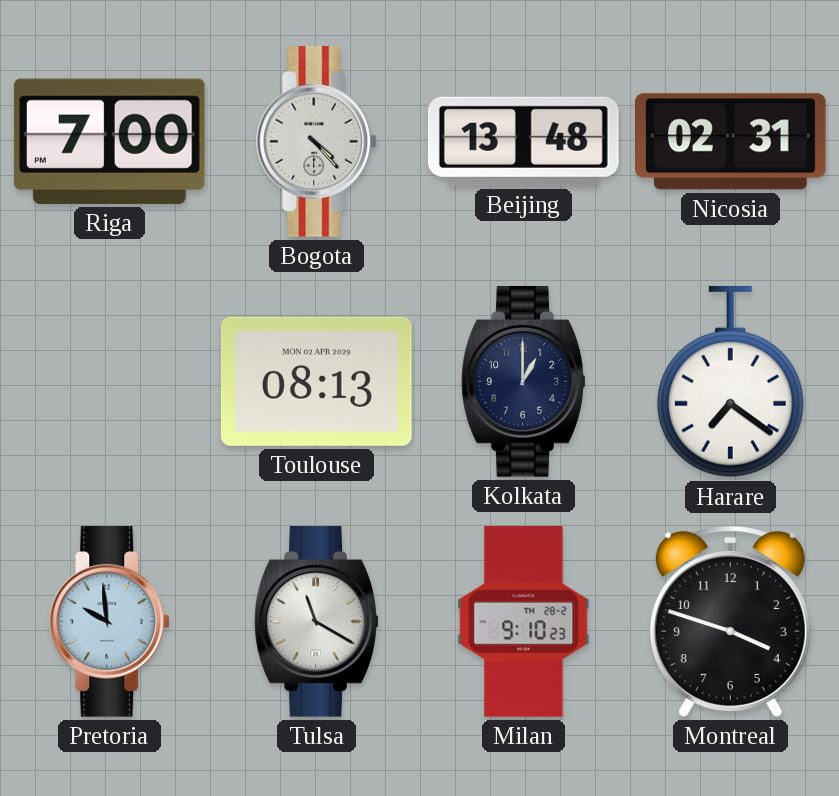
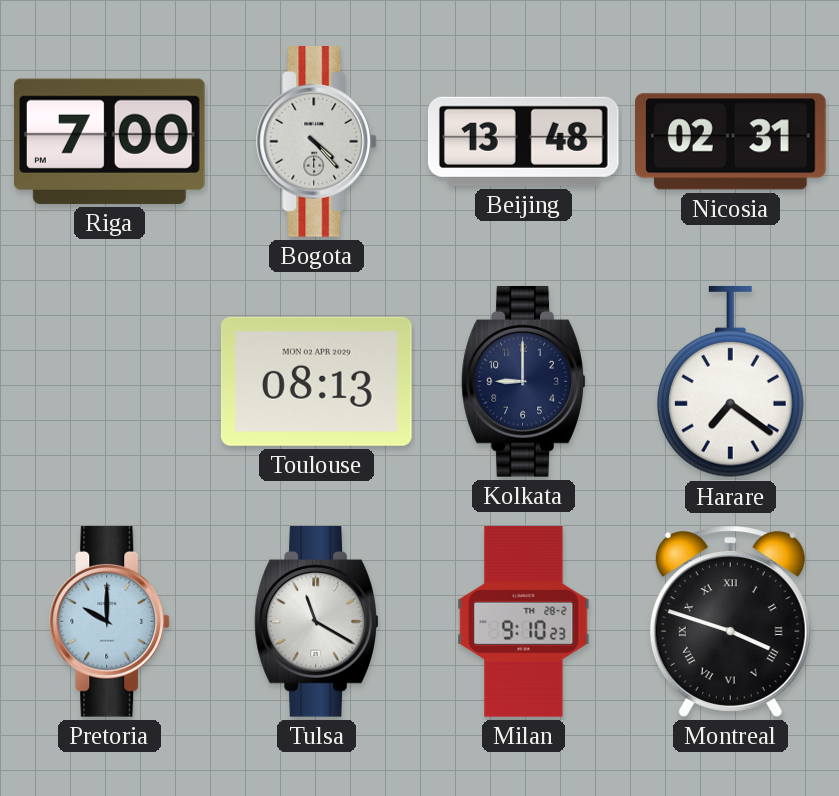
Kolkata: 1:00 -> 9:00
Pretoria: 9:59 -> 10:00
Montreal numerals: Arabic -> Roman
